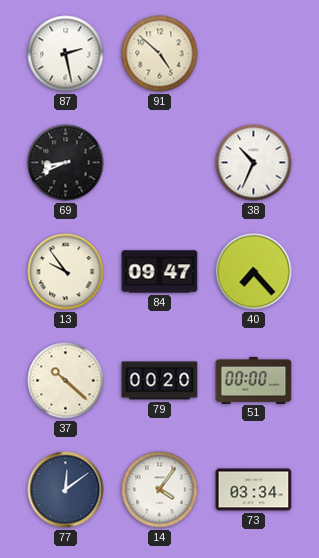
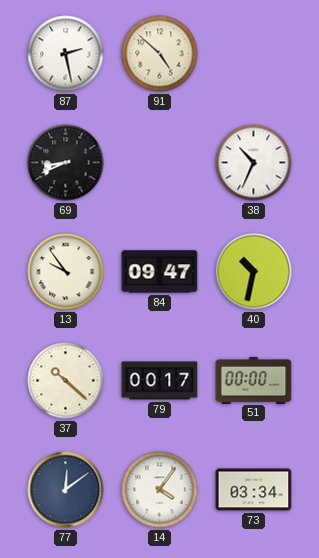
40: 7:23 -> 10:32
79: 00:20 -> 00:17
